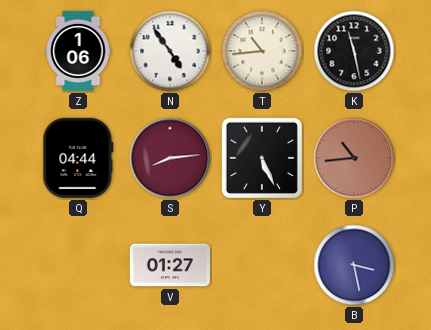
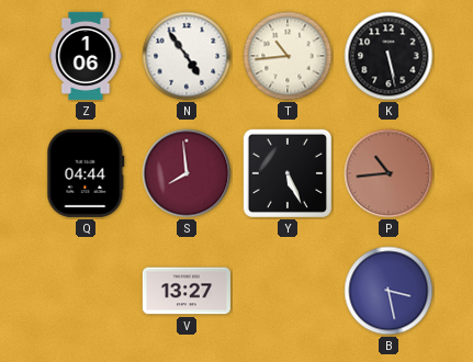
K: 11:28 -> 5:28
S: 8:14 -> 7:59
V: 01:27 -> 13:27
